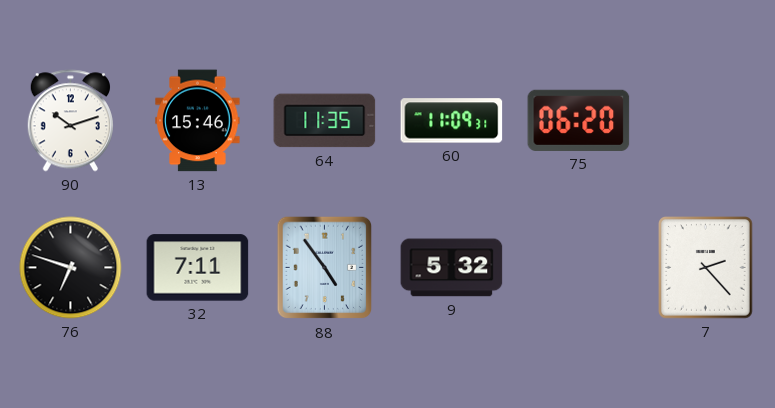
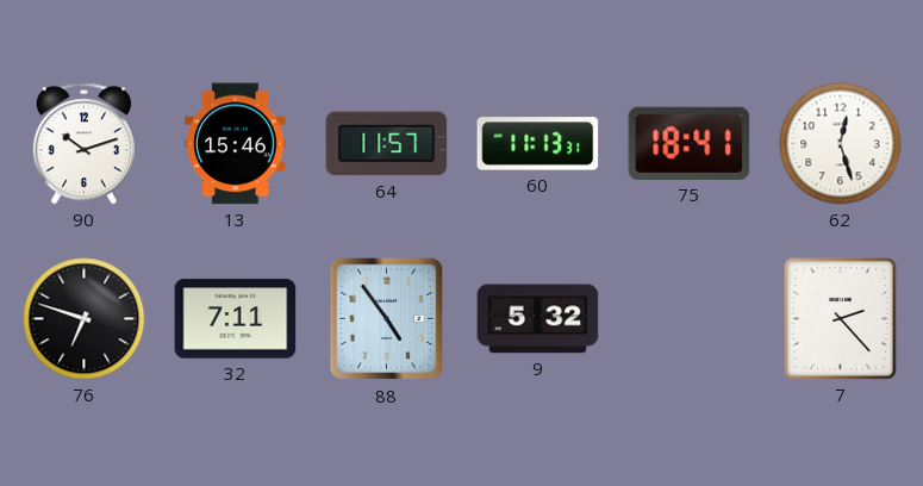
64: 11:35 -> 11:57
60: 11:09 -> 11:13
75: 06:20 -> 18:41
62: none -> 12:27
